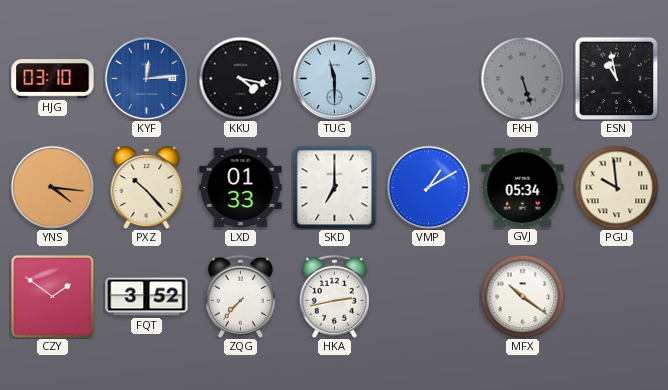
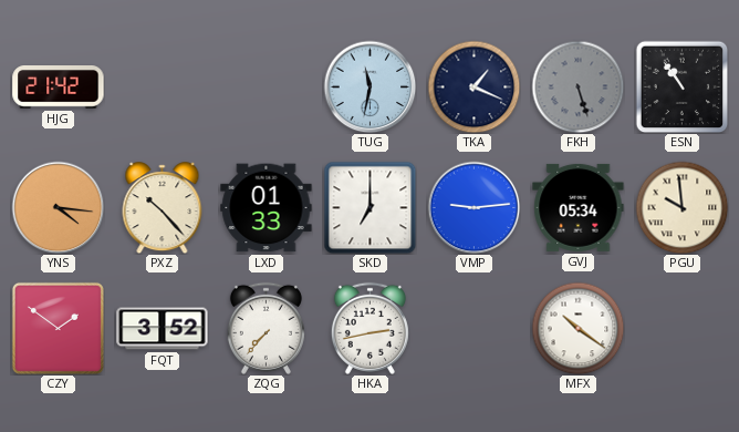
HJG: 03:10 -> 21:42
KYF: 12:14 -> none
KKU: 4:17 -> none
TUG: 11:30 -> 11:32
TKA: none -> 1:19
ESN: 10:58 -> 10:54
VMP: 1:10 -> 9:14
